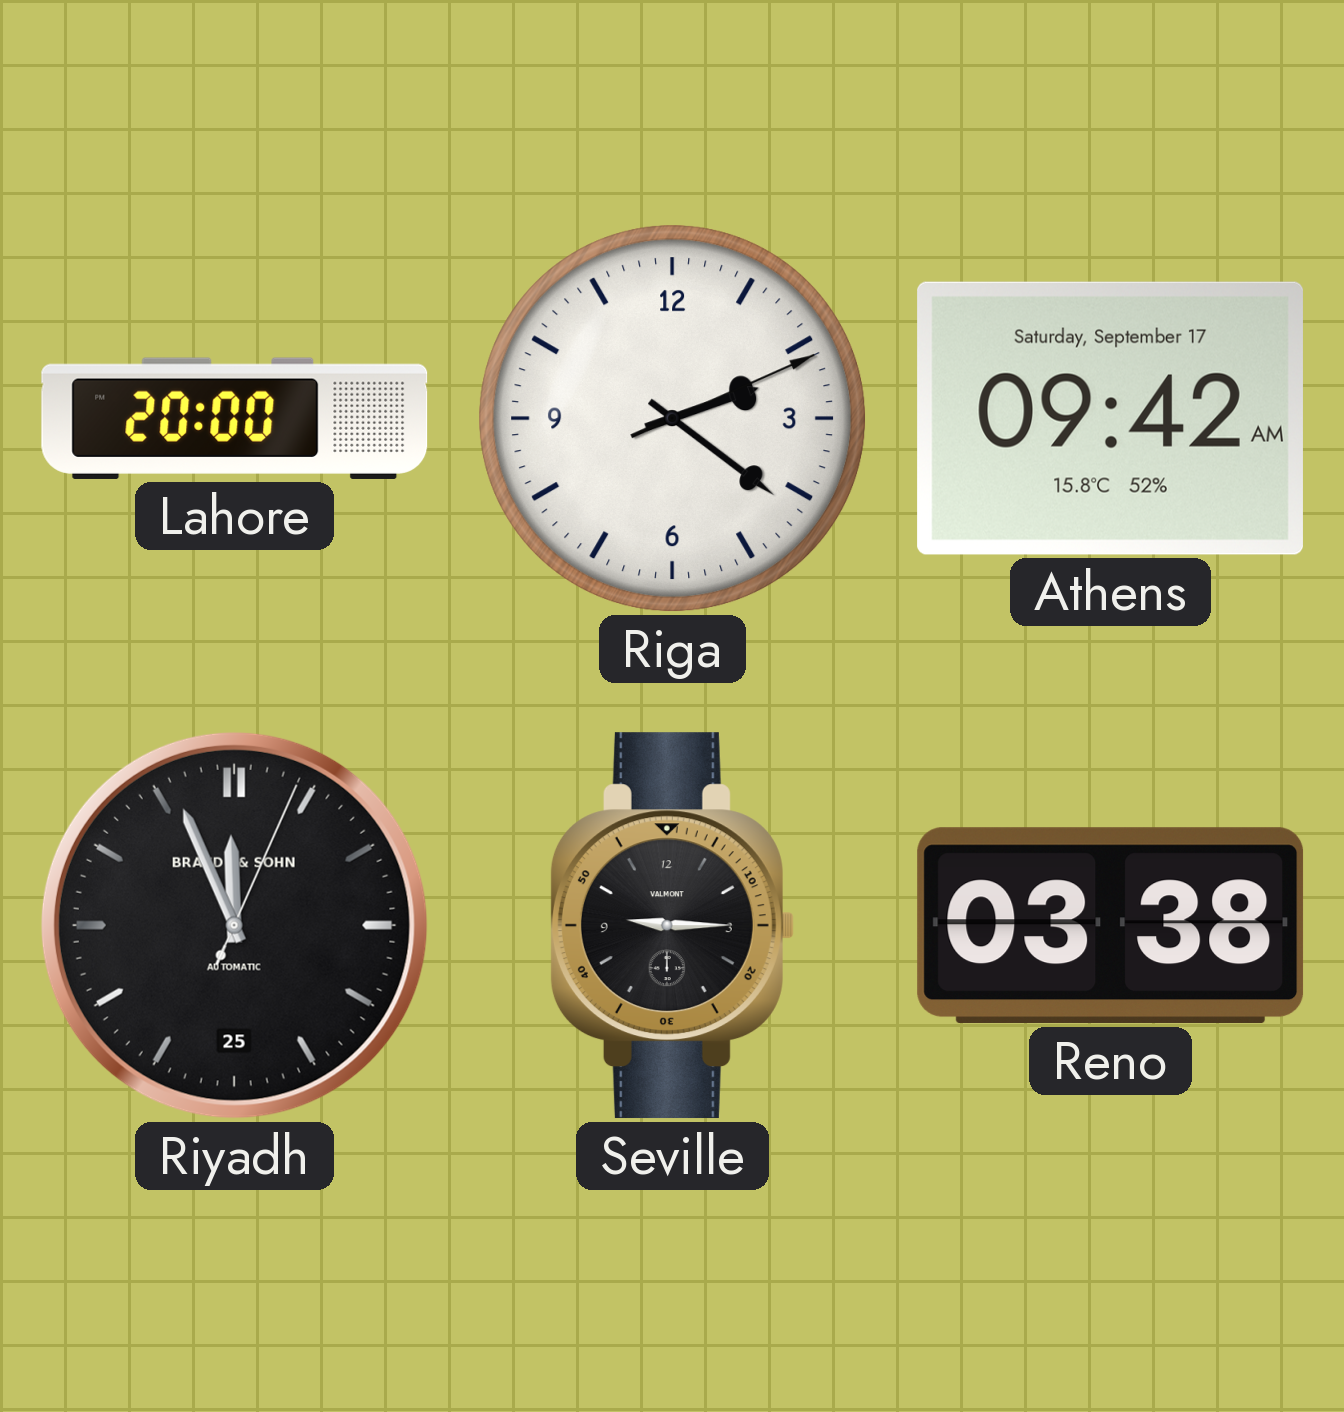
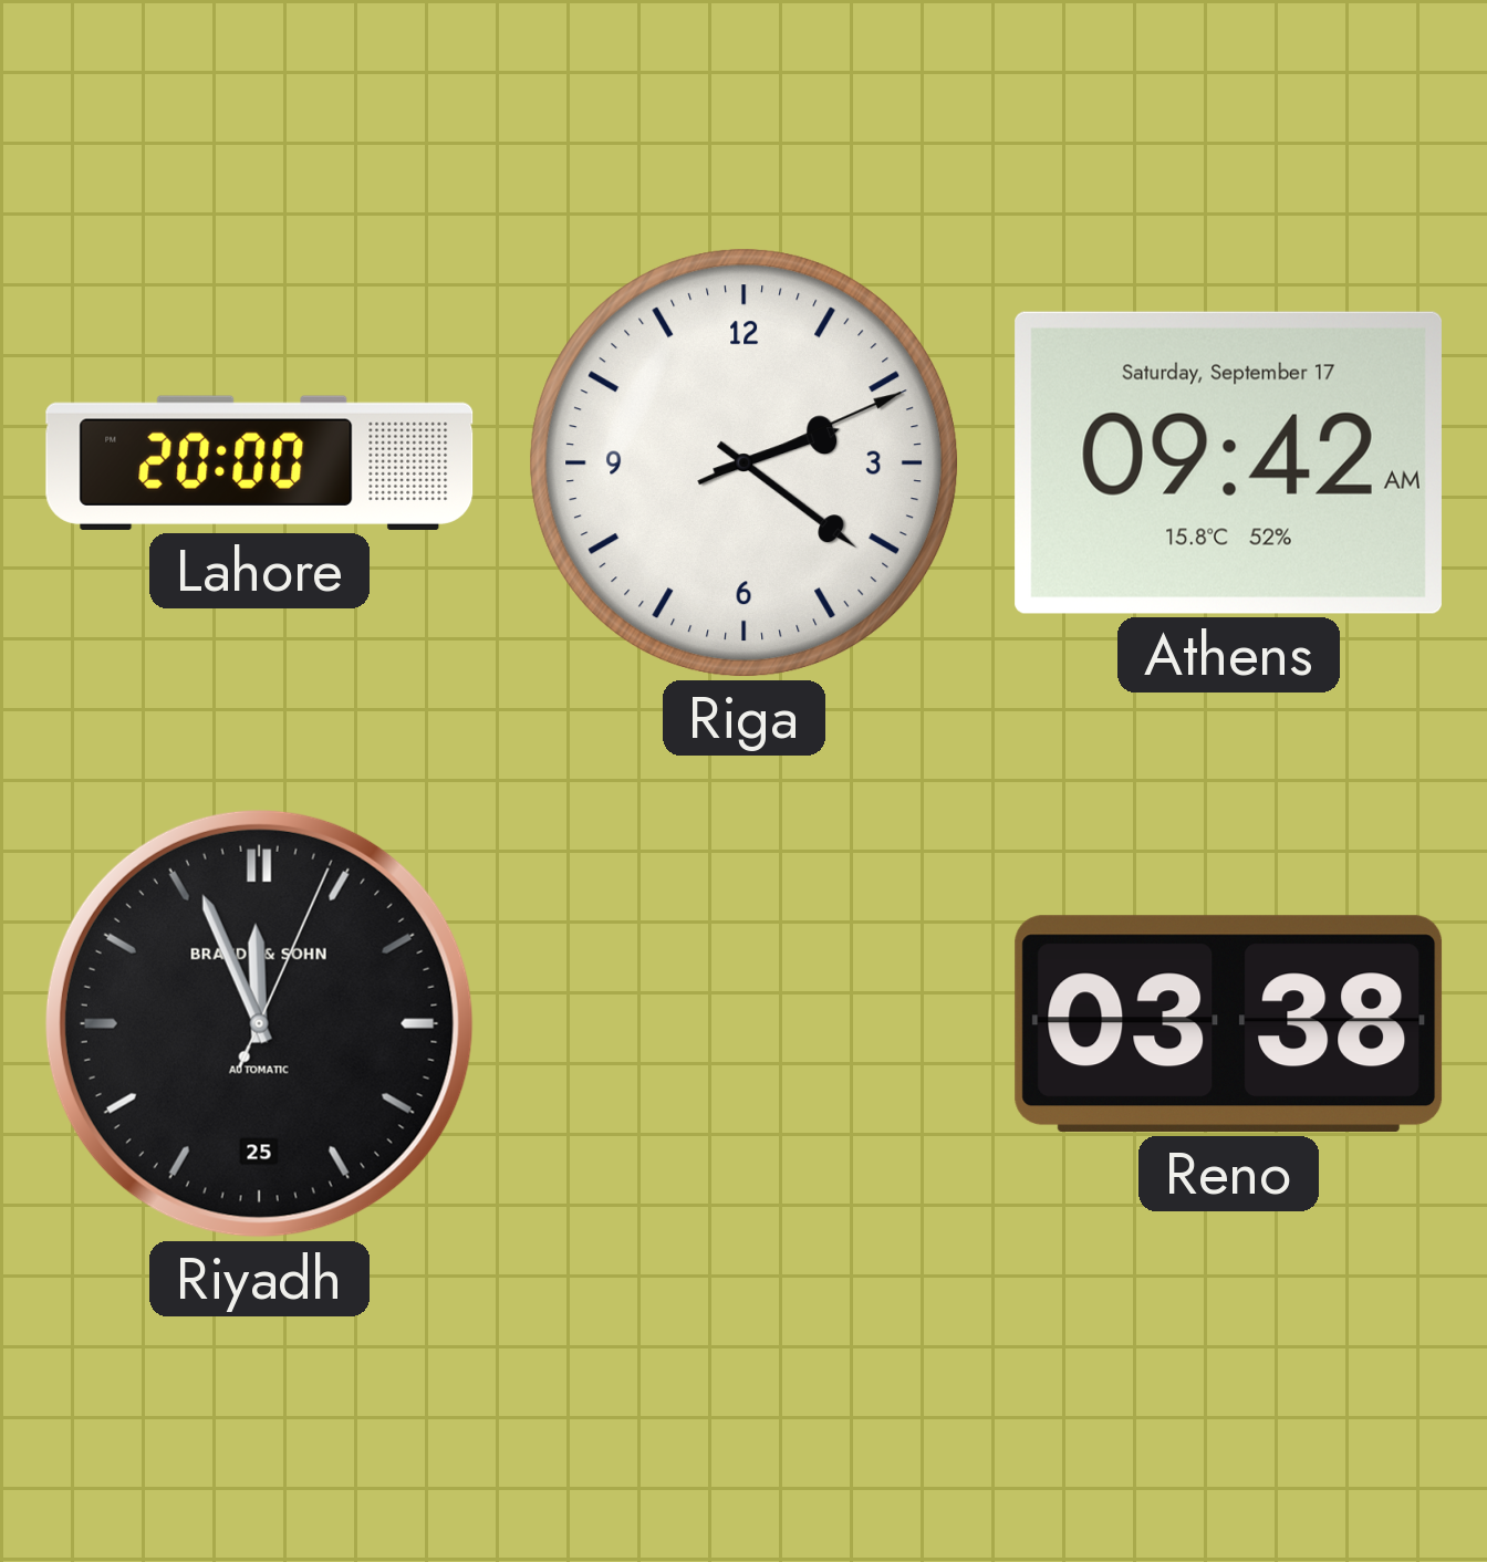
Seville: 9:15 -> none
